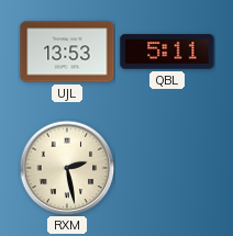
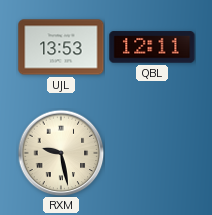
QBL: 5:11 -> 12:11
RXM: 2:28 -> 9:28
